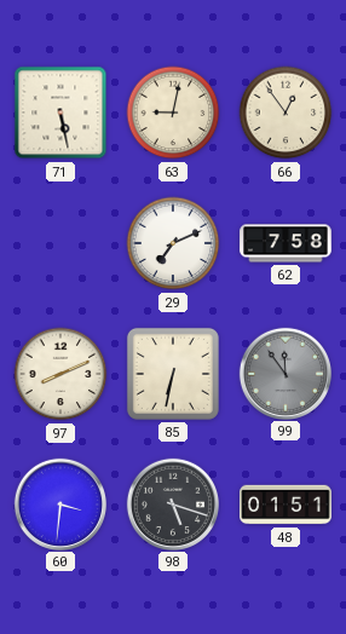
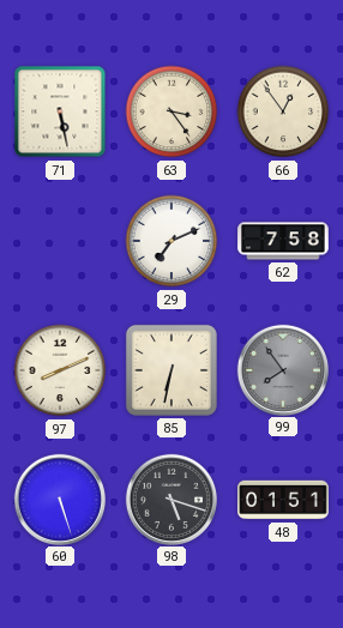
63: 9:02 -> 3:24
99: 11:54 -> 7:54
60: 3:31 -> 5:27
